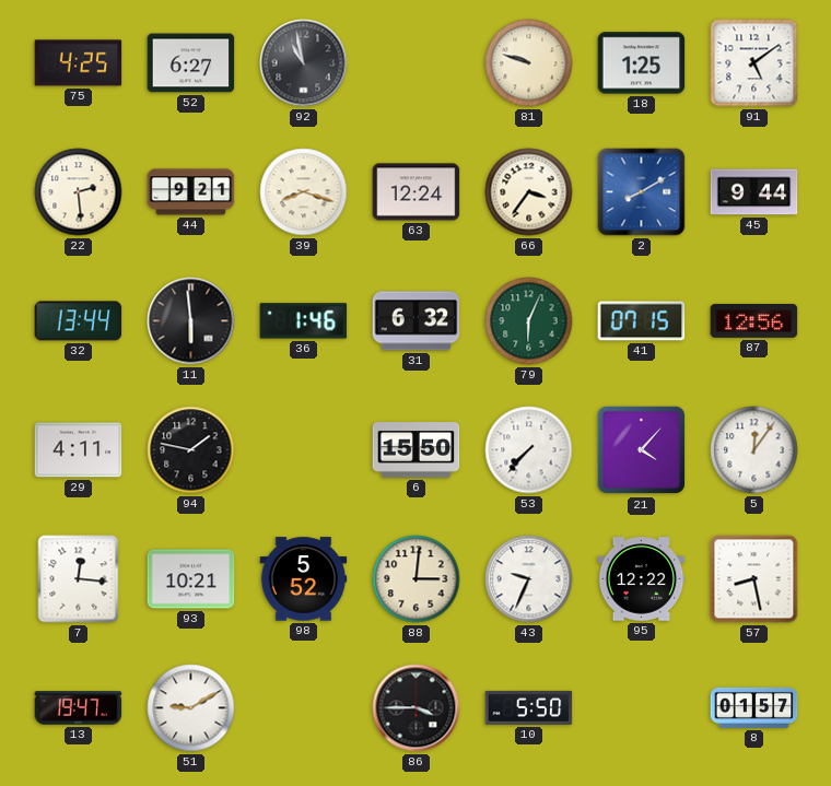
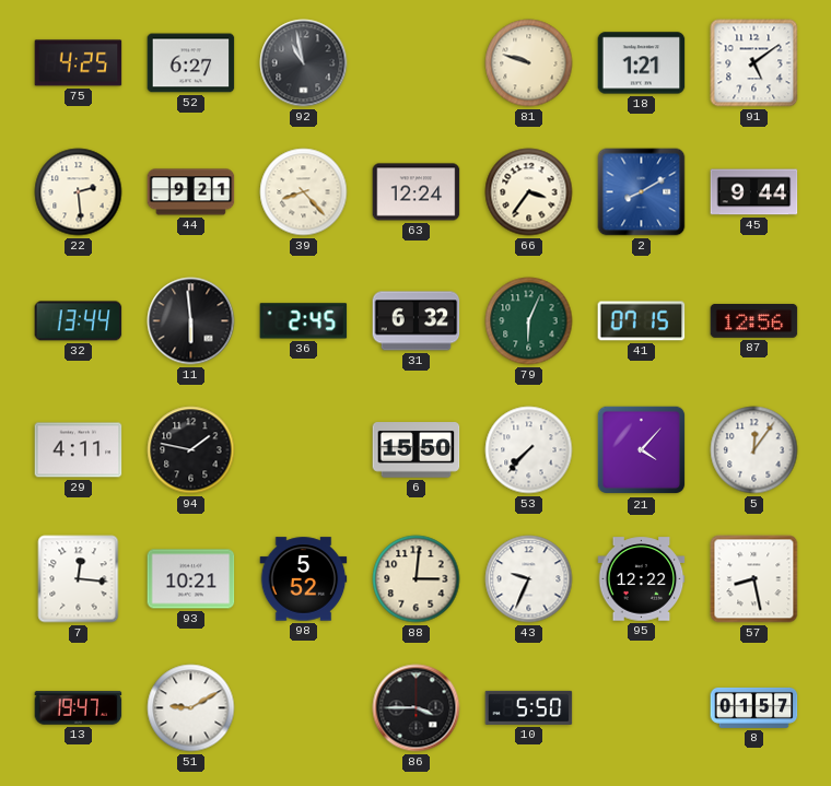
18: 1:25 -> 1:21
39: 8:18 -> 8:23
36: 1:46 -> 2:45
